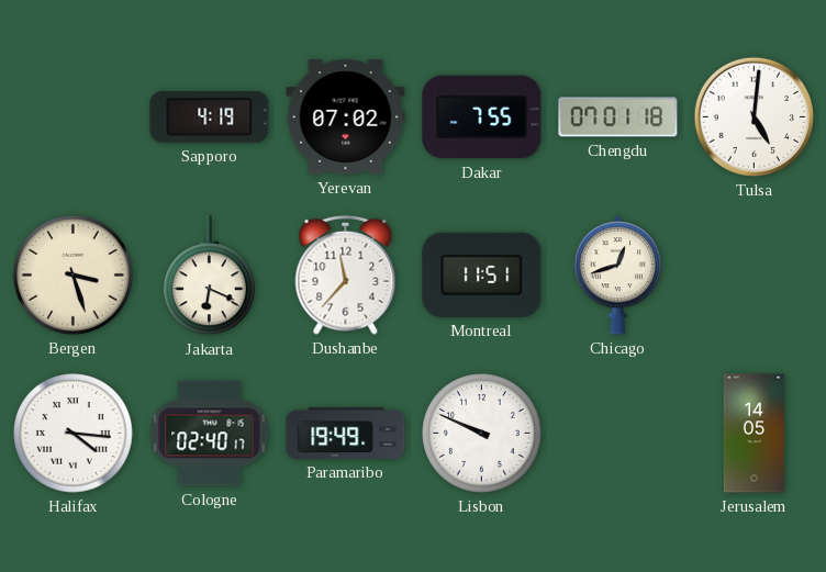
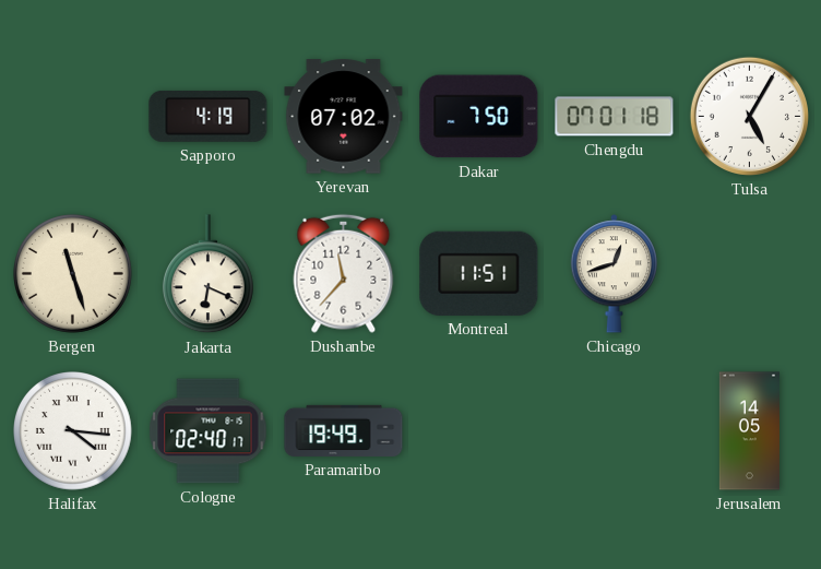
Dakar: 7:55 -> 7:50
Tulsa: 5:01 -> 5:05
Bergen: 3:27 -> 11:27
Lisbon: 9:49 -> none
